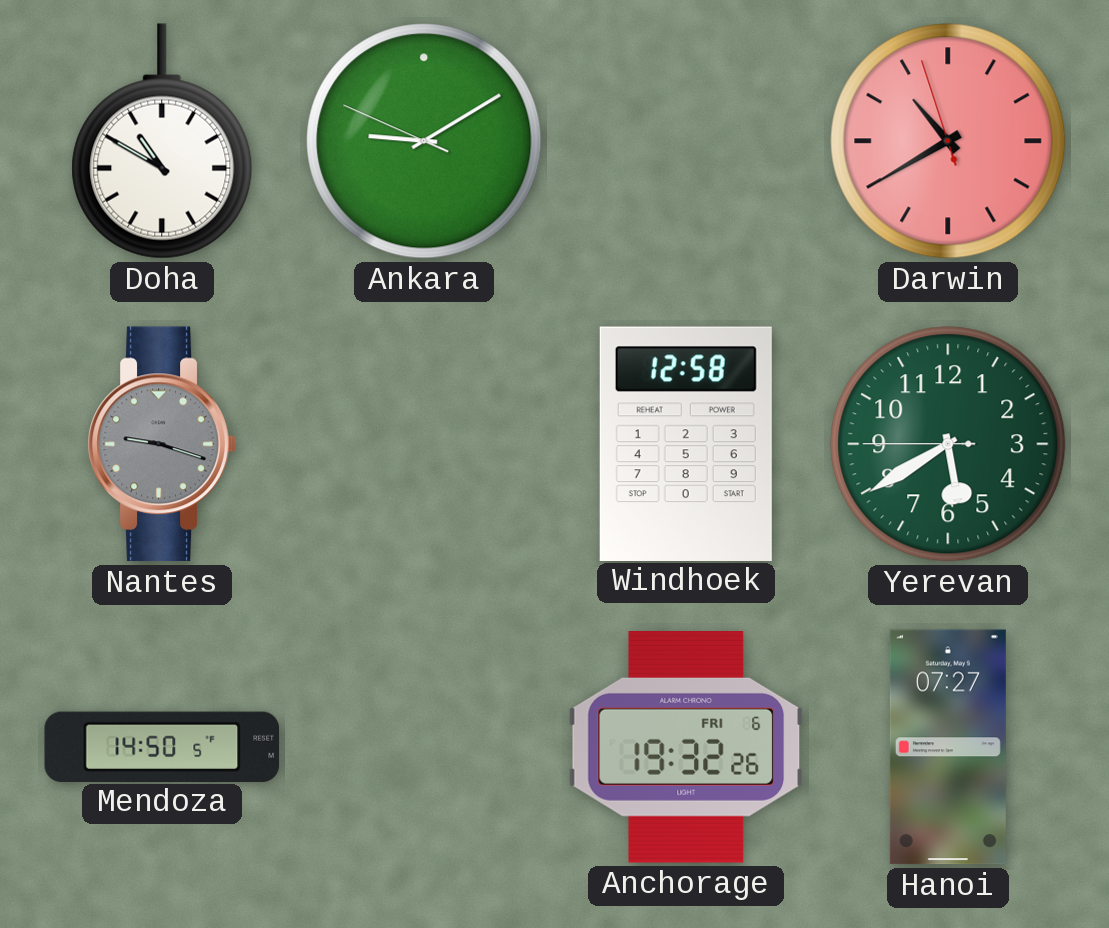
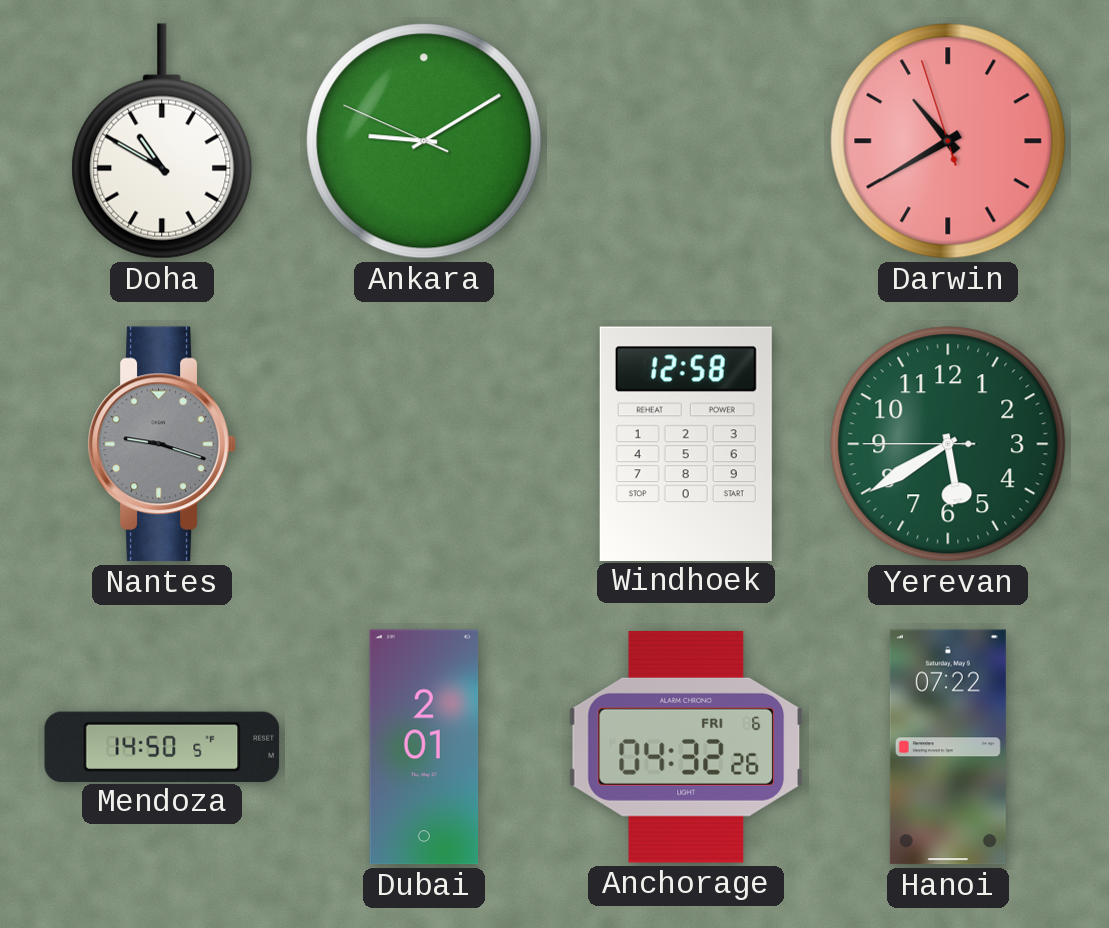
Dubai: none -> 2:01
Anchorage: 19:32 -> 04:32
Hanoi: 07:27 -> 07:22
